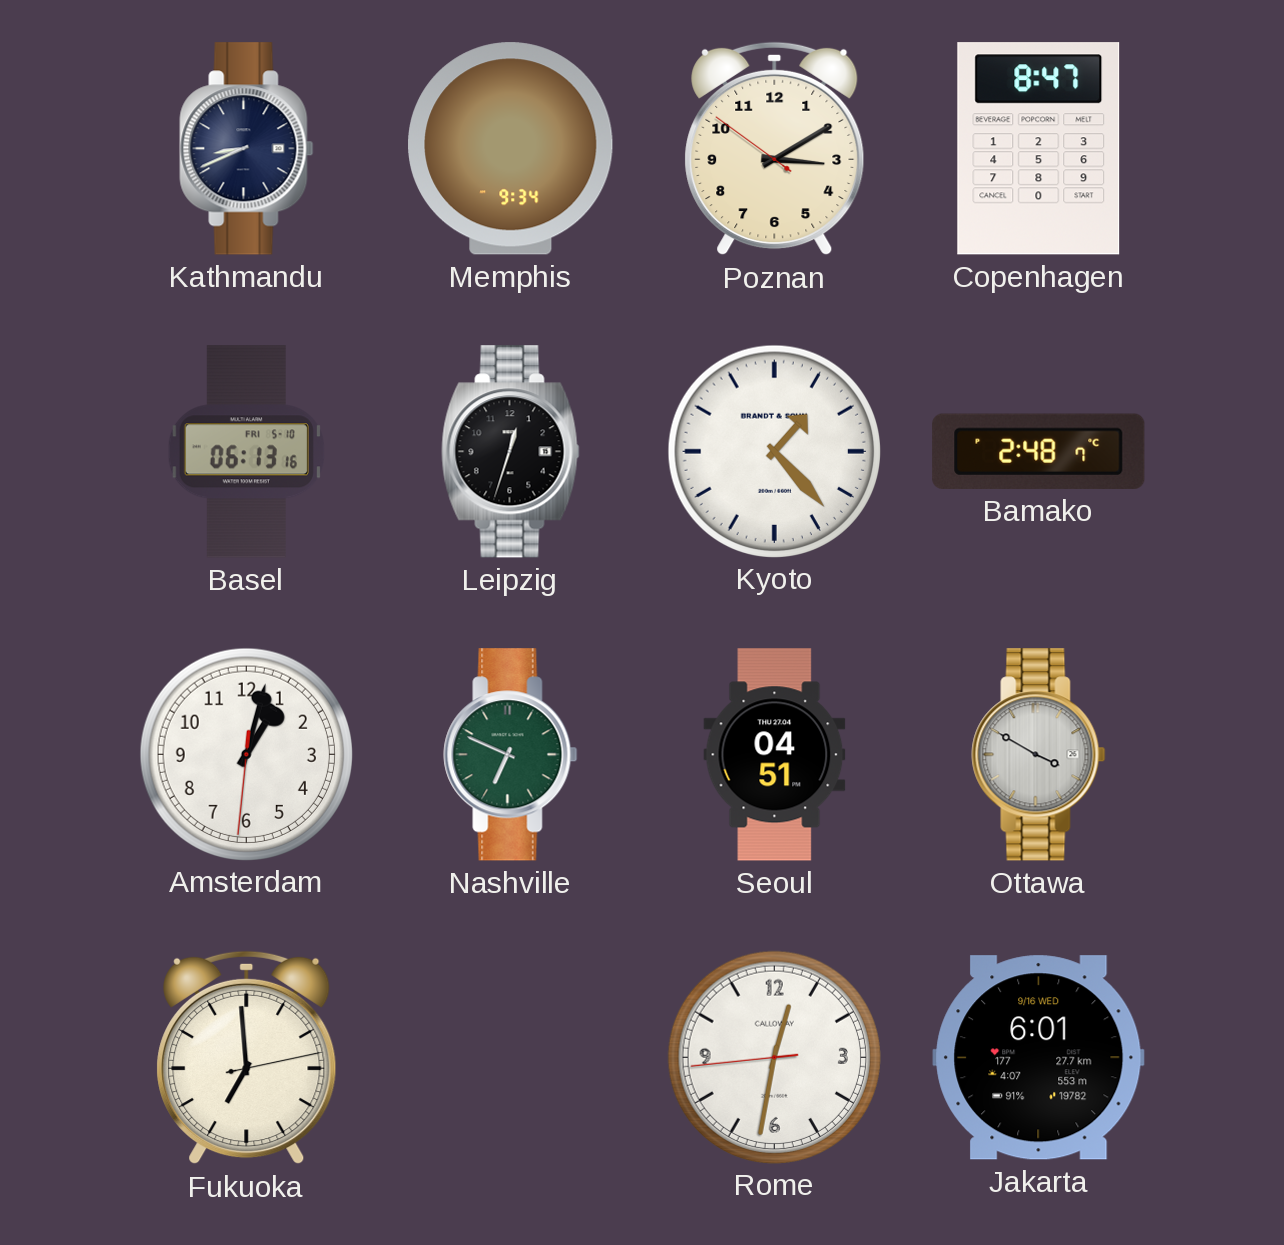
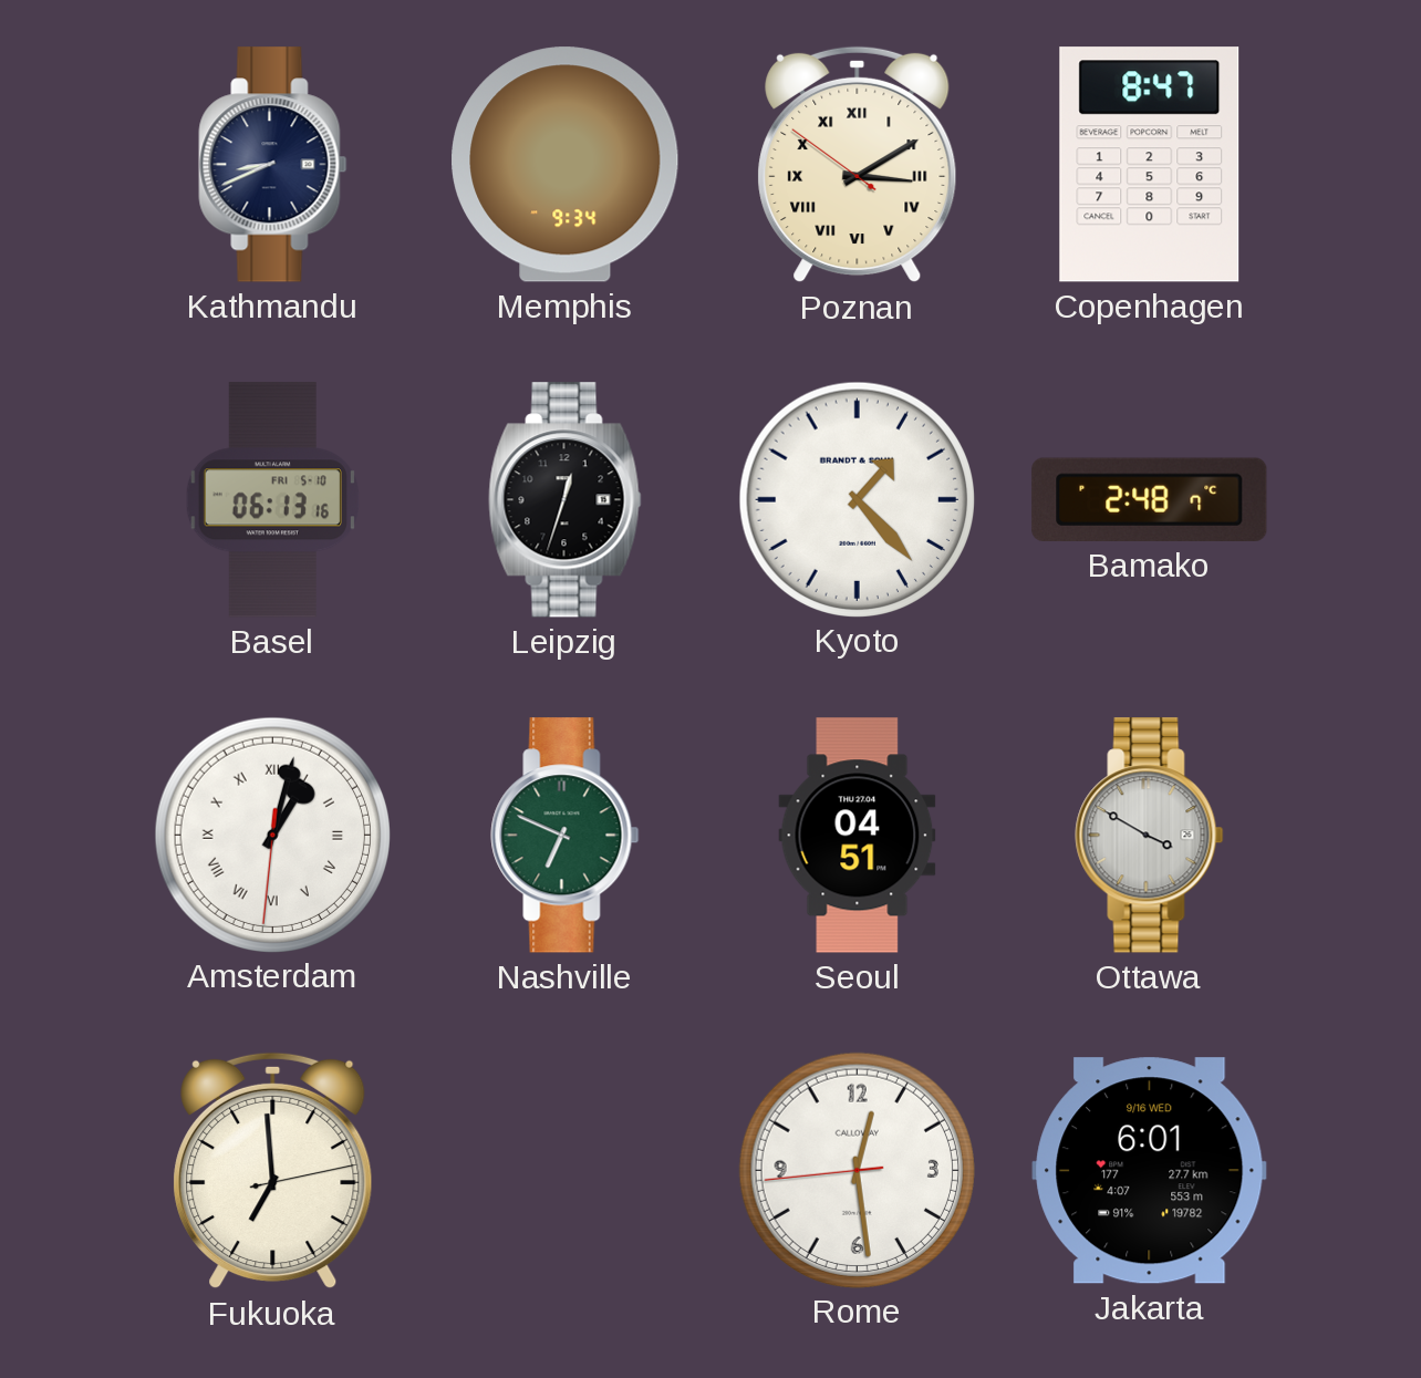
Poznan numerals: Arabic -> Roman
Amsterdam numerals: Arabic -> Roman
Rome: 12:31 -> 12:28
